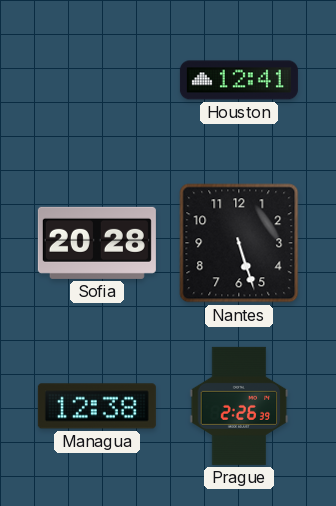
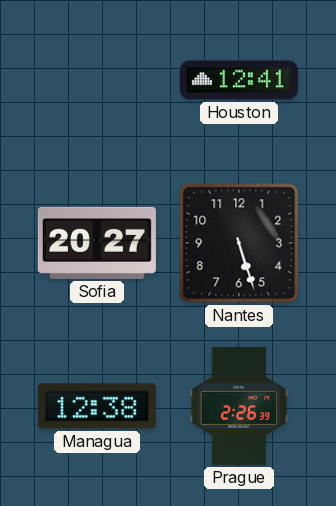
Sofia: 20:28 -> 20:27
